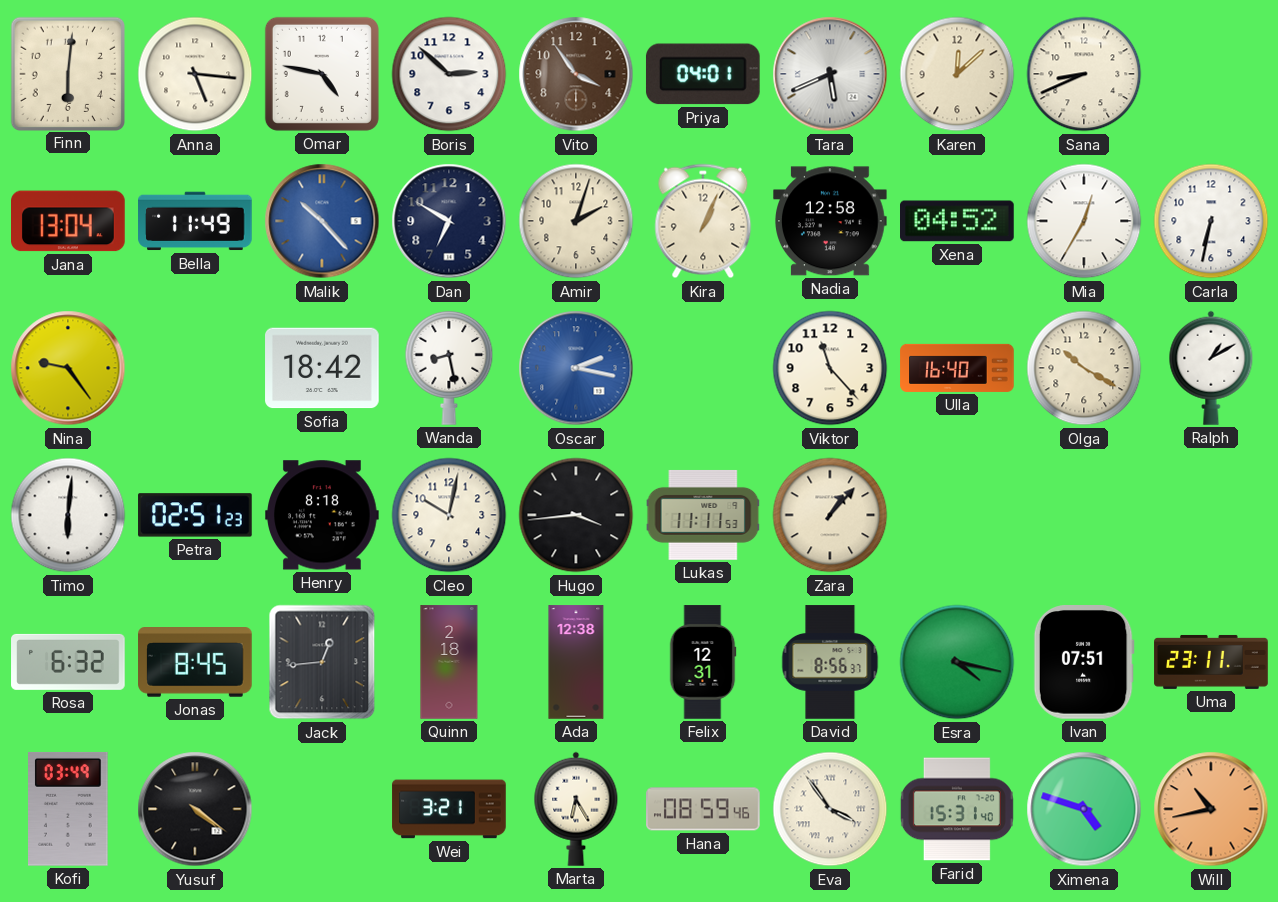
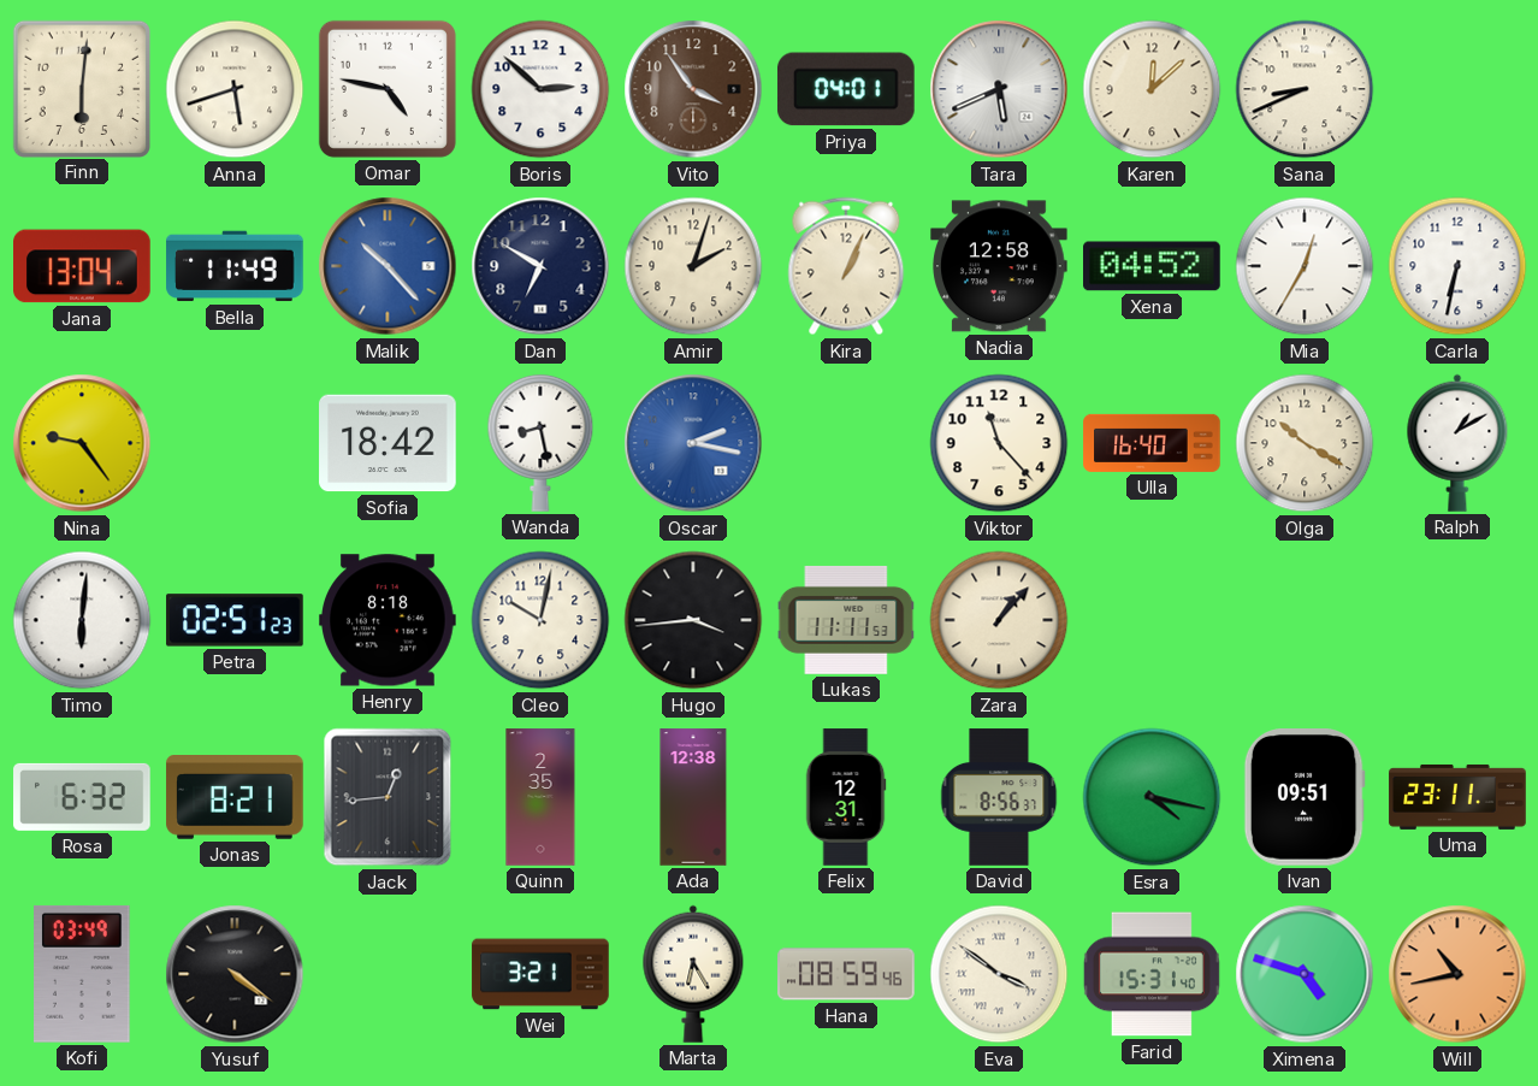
Anna: 5:16 -> 5:42
Jonas: 8:45 -> 8:21
Quinn: 2:18 -> 2:35
Ivan: 07:51 -> 09:51
Eva: 3:54 -> 3:51
